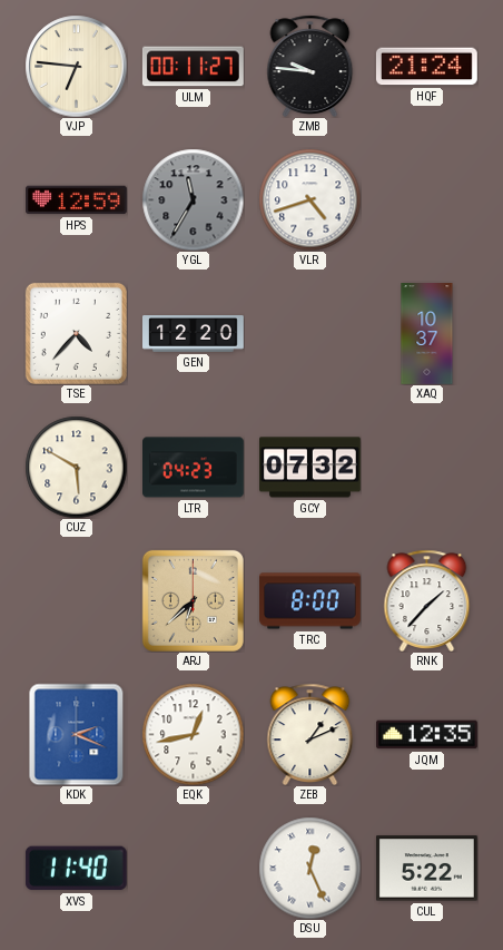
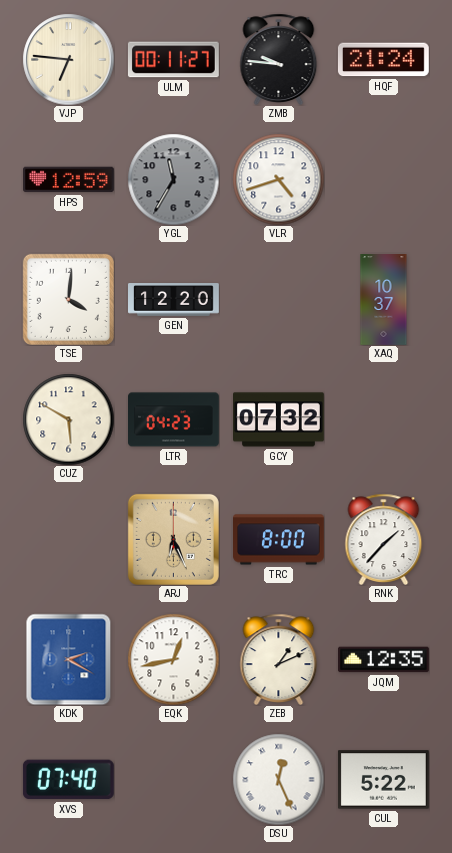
TSE: 4:37 -> 4:01
ARJ: 6:38 -> 6:26
KDK: 2:19 -> 2:20
XVS: 11:40 -> 07:40
